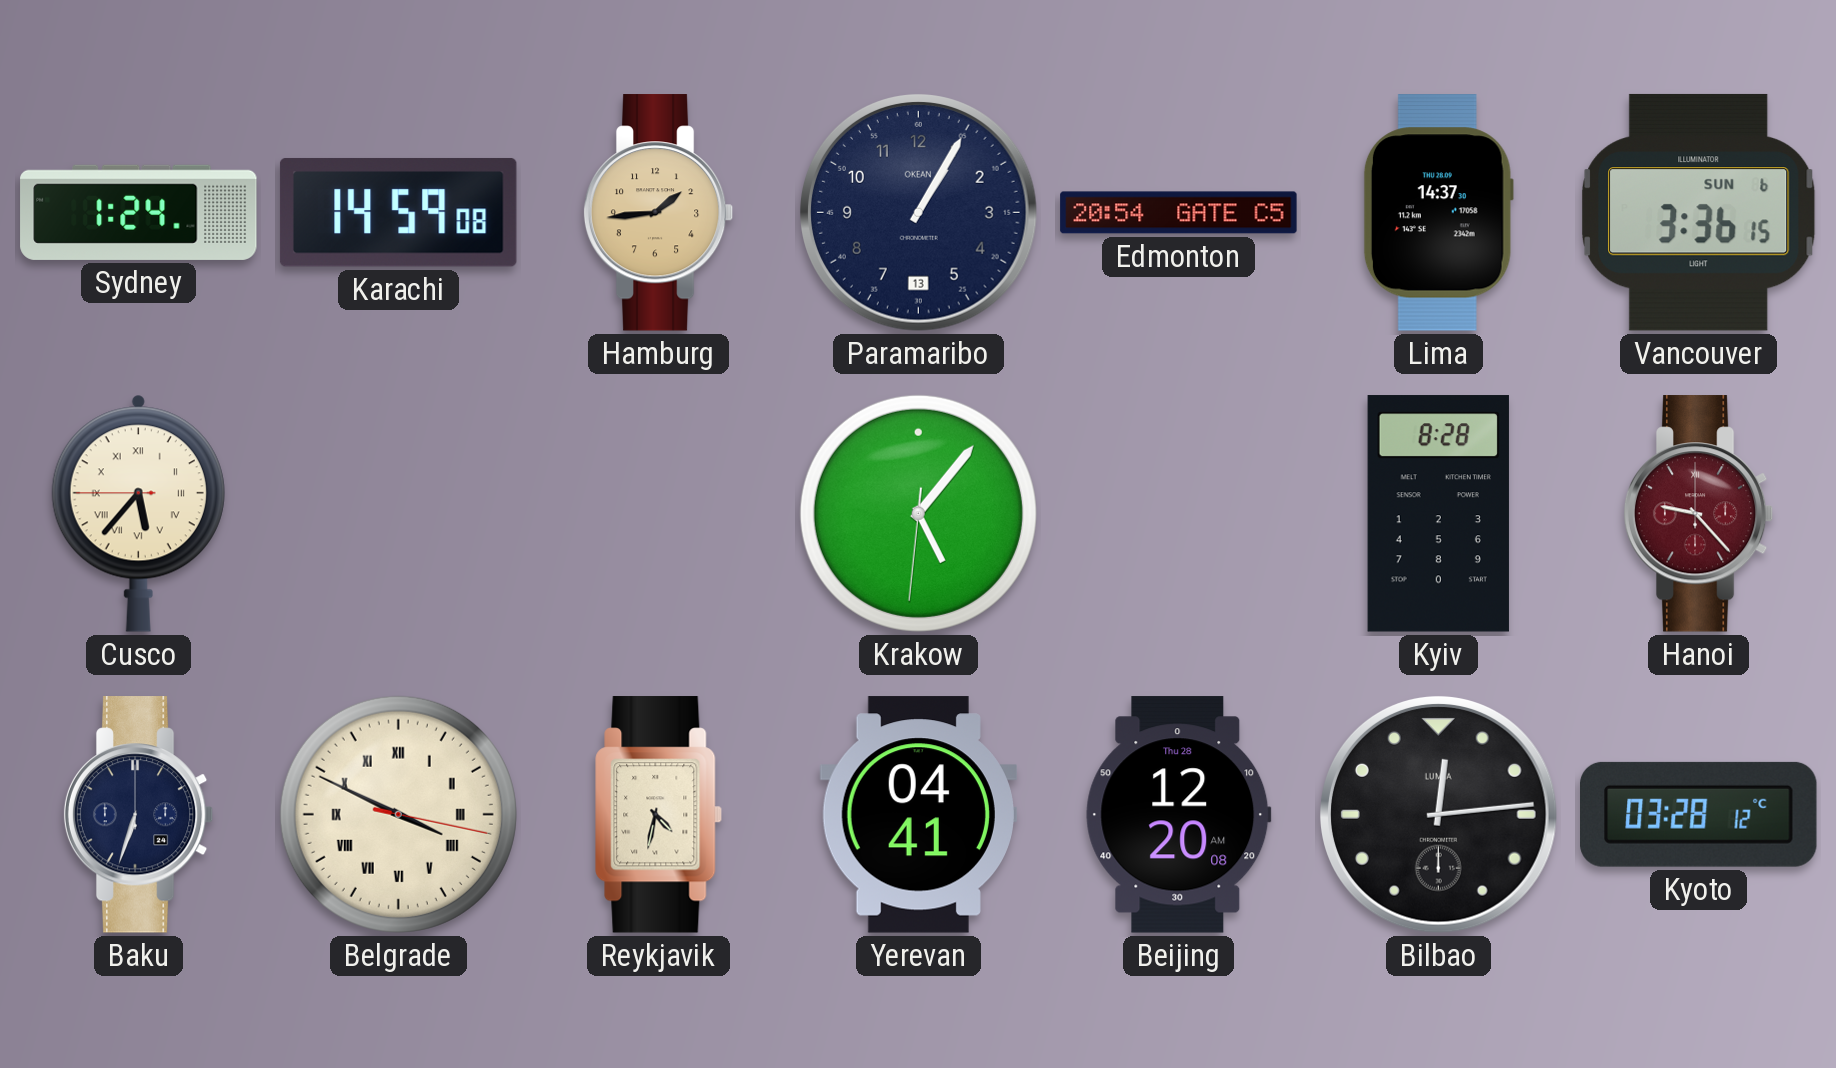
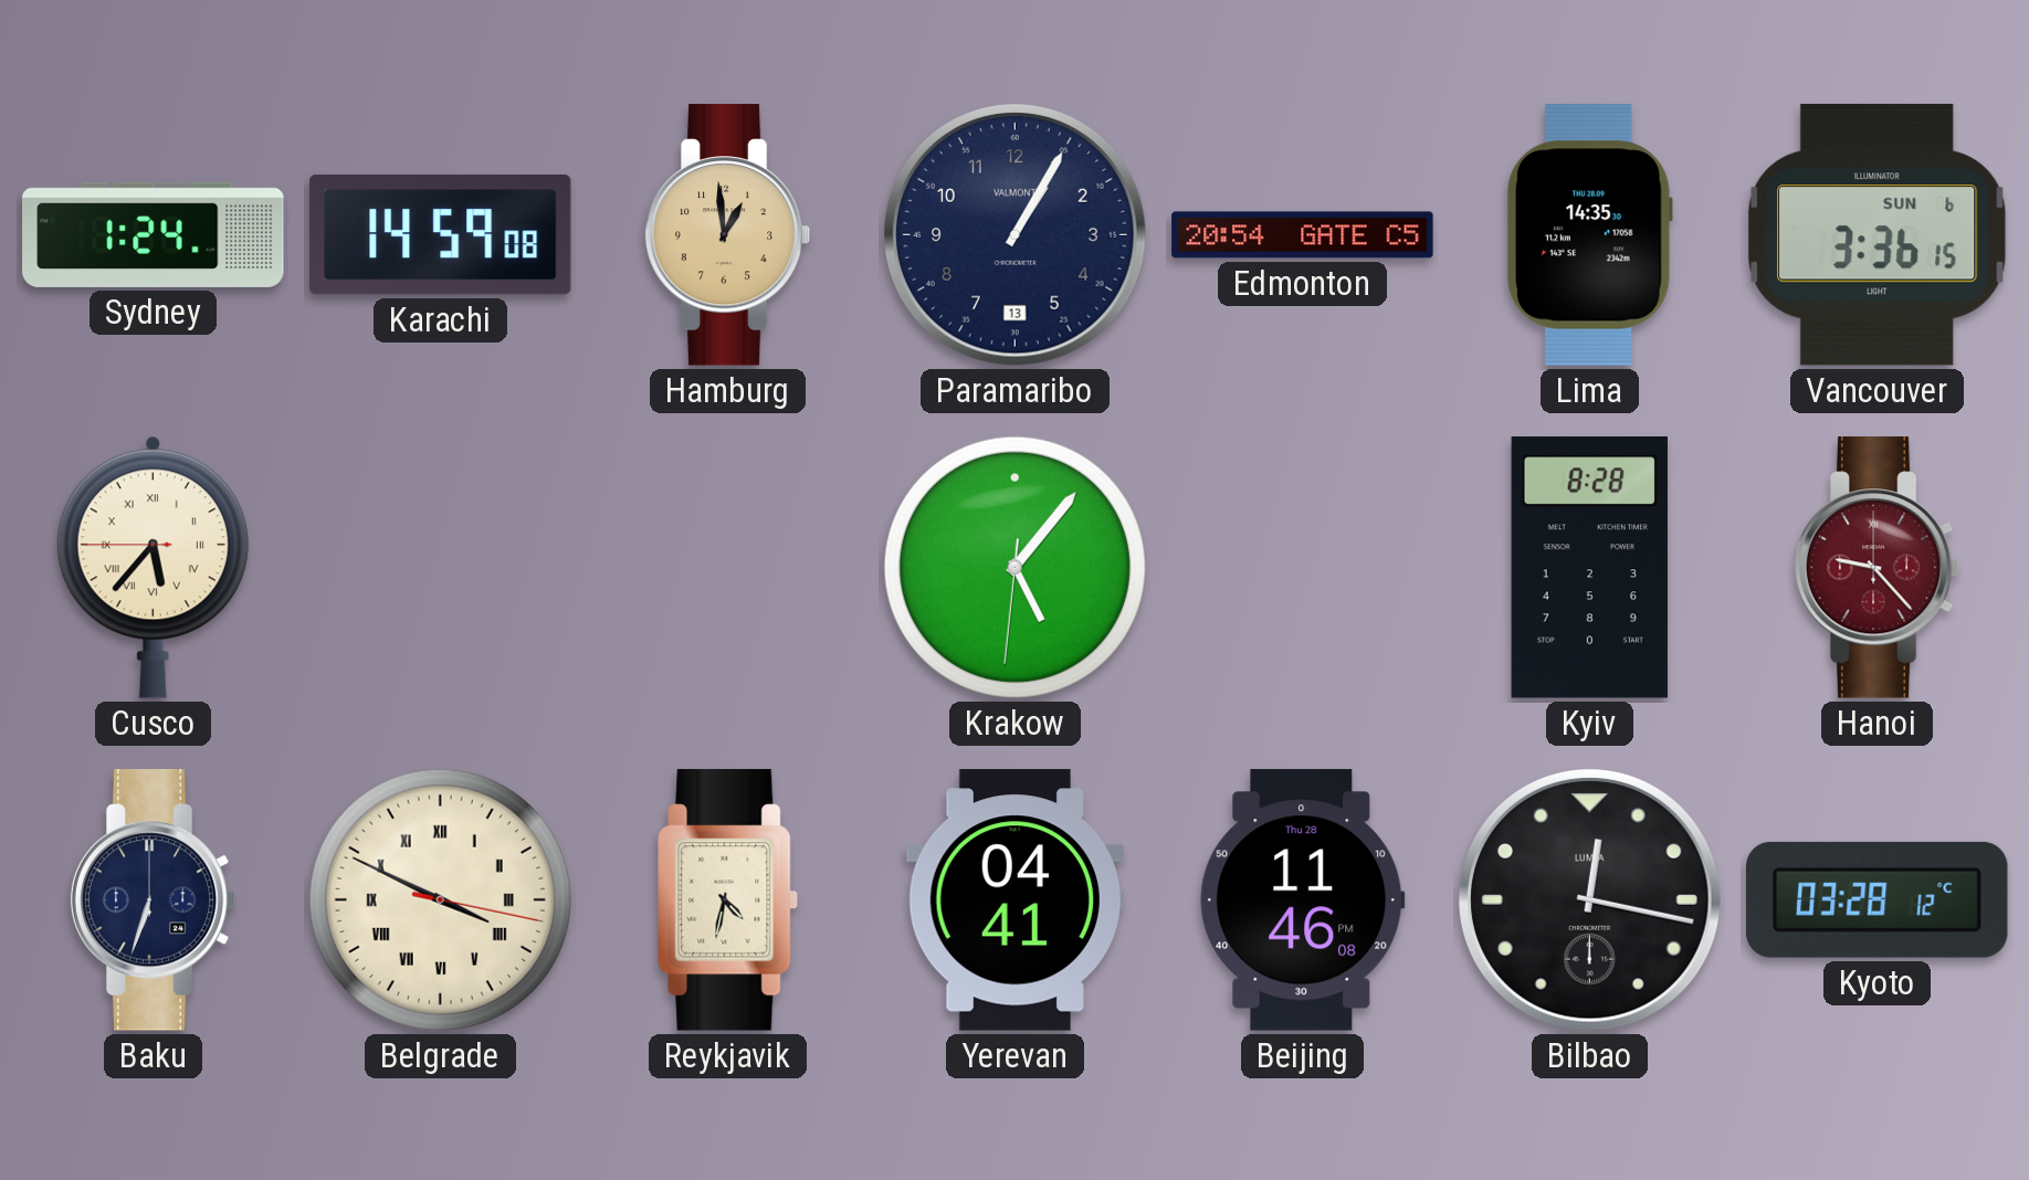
Hamburg: 1:44 -> 12:59
Paramaribo brand: OKEAN -> VALMONT
Lima: 14:37 -> 14:35
Beijing: 12:20 -> 11:46
Bilbao: 12:14 -> 12:17
